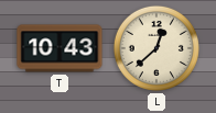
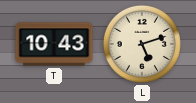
L: 12:38 -> 5:12
